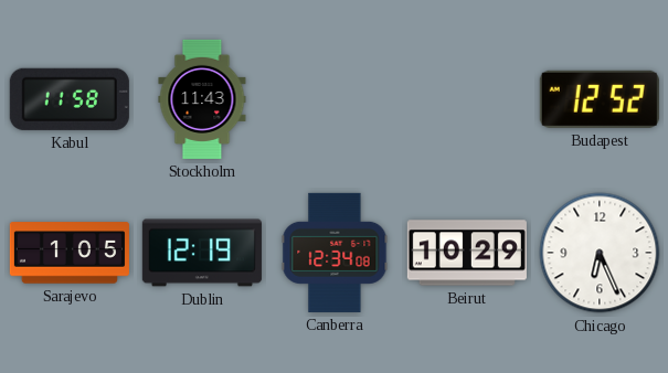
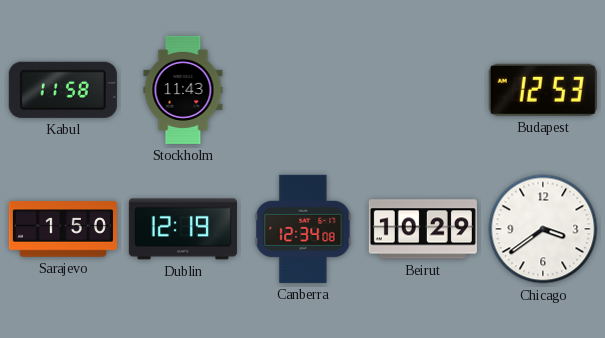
Budapest: 12:52 -> 12:53
Sarajevo: 1:05 -> 1:50
Chicago: 6:26 -> 3:39
